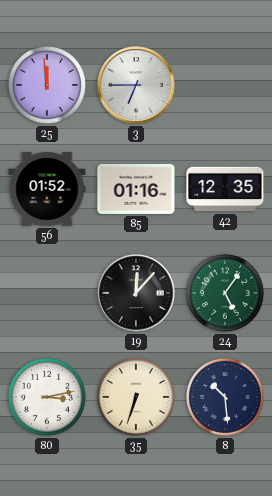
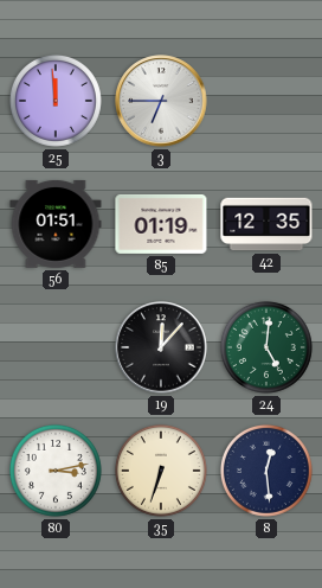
56: 01:52 -> 01:51
85: 01:16 -> 01:19
24: 5:06 -> 5:01
8: 10:29 -> 12:29
